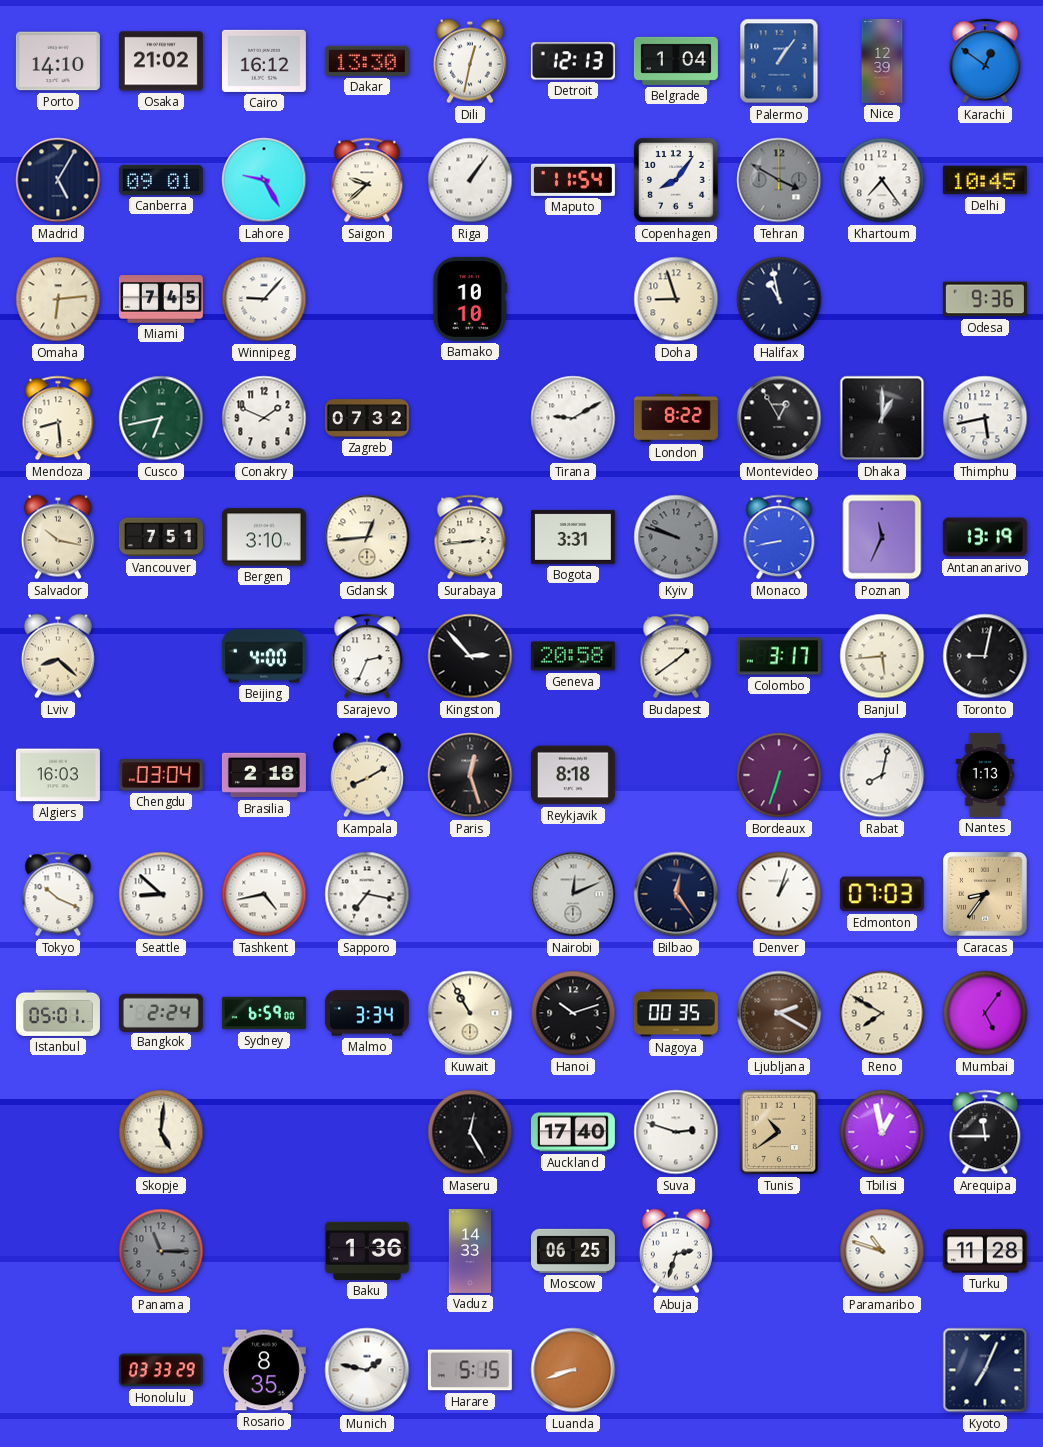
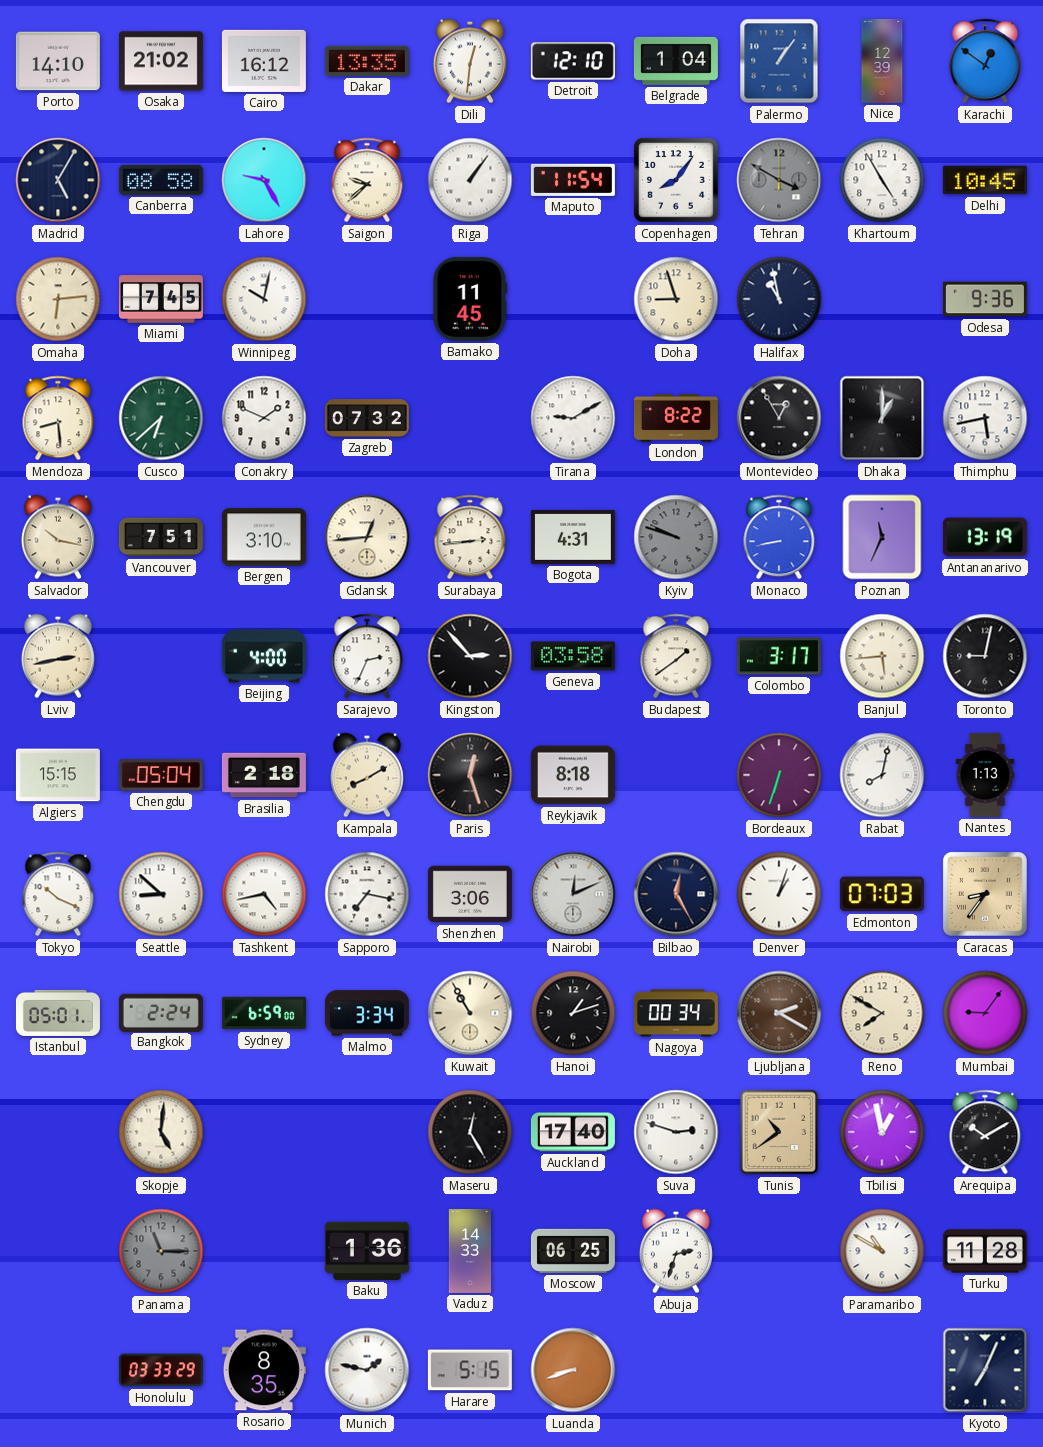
Dakar: 13:30 -> 13:35
Dili: 12:32 -> 12:31
Detroit: 12:13 -> 12:10
Canberra: 09:01 -> 08:58
Khartoum: 7:24 -> 4:55
Winnipeg: 9:07 -> 10:02
Bamako: 10:10 -> 11:45
Cusco: 6:43 -> 6:38
Bogota: 3:31 -> 4:31
Lviv: 8:22 -> 2:43
Geneva: 20:58 -> 03:58
Algiers: 16:03 -> 15:15
Chengdu: 03:04 -> 05:04
Shenzhen: none -> 3:06
Bilbao: 12:24 -> 12:25
Hanoi: 10:12 -> 1:12
Nagoya: 00:35 -> 00:34
Mumbai: 5:06 -> 9:06
Arequipa: 11:45 -> 10:10
Paramaribo: 10:48 -> 10:50
